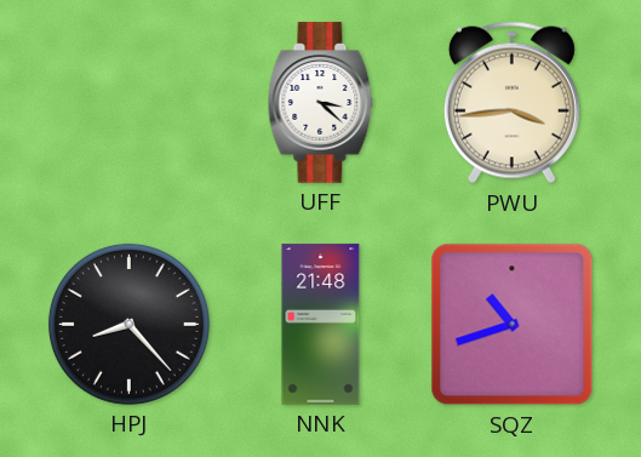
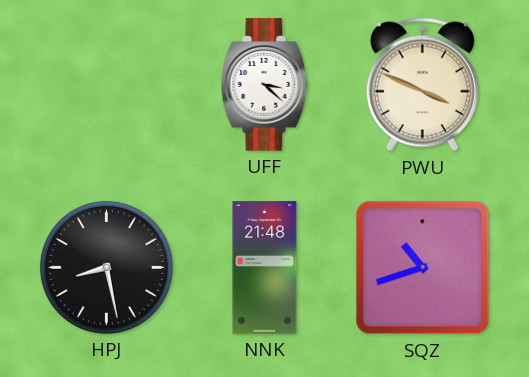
PWU: 3:44 -> 3:49
HPJ: 8:23 -> 8:28
